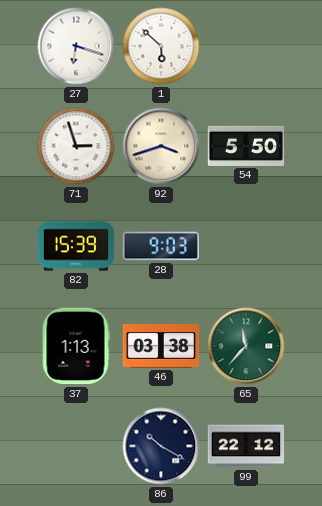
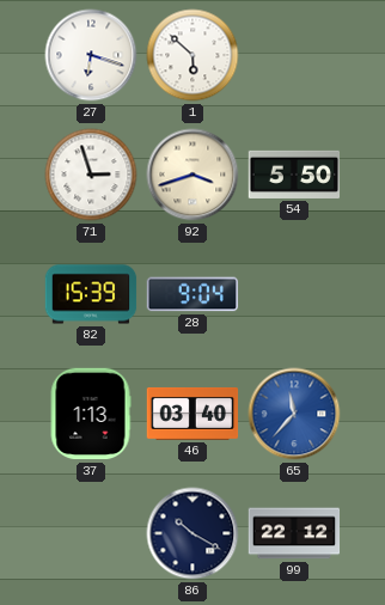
28: 9:03 -> 9:04
46: 03:38 -> 03:40
65 dial: green -> blue
